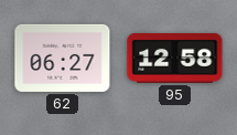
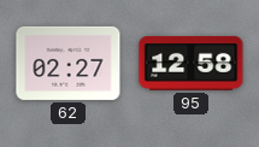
62: 06:27 -> 02:27
